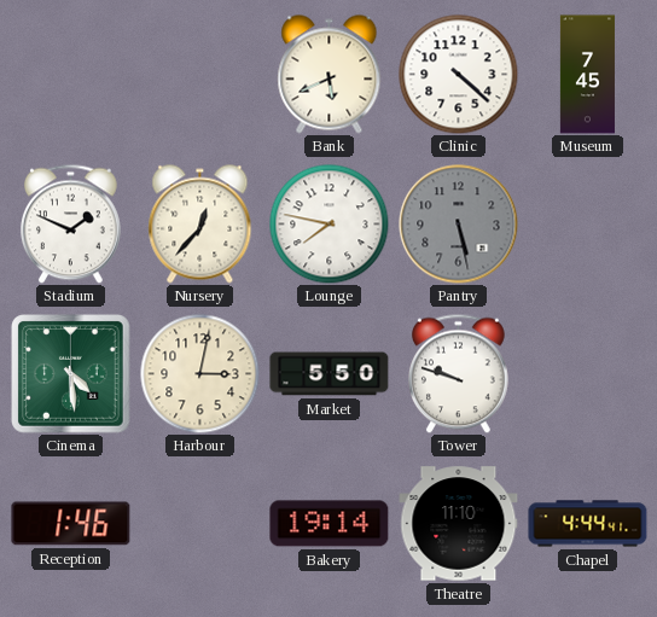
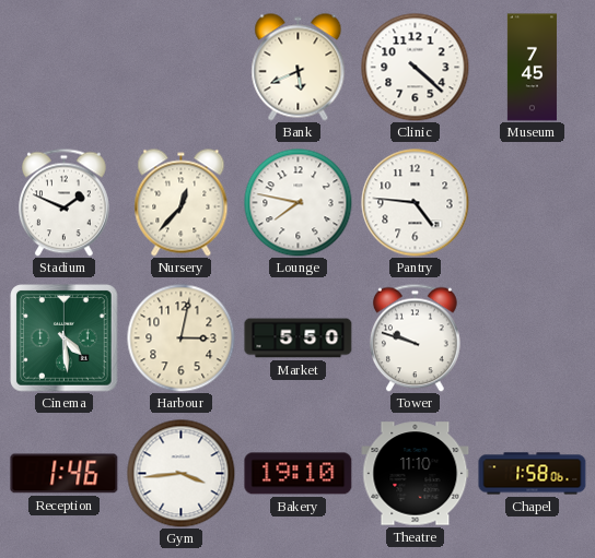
Pantry: 5:28 -> 4:46
Pantry dial: grey -> white
Gym: none -> 3:44
Bakery: 19:14 -> 19:10
Chapel: 4:44 -> 1:58
